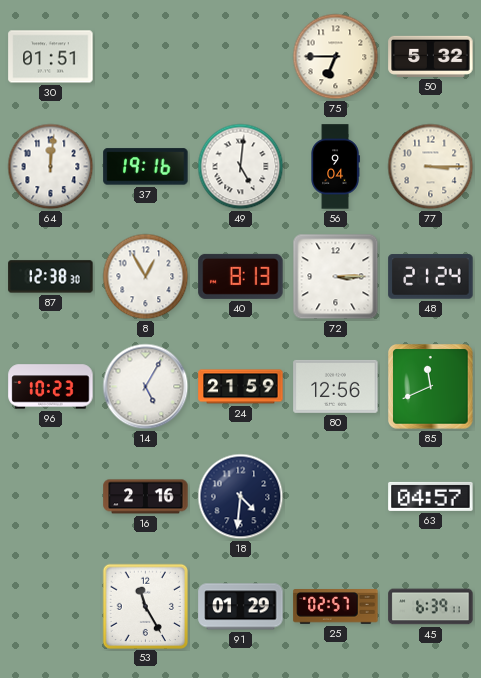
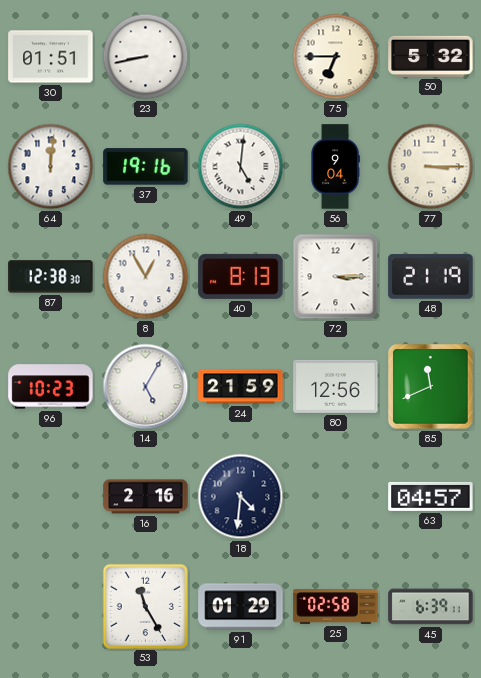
23: none -> 8:43
48: 21:24 -> 21:19
25: 02:57 -> 02:58
